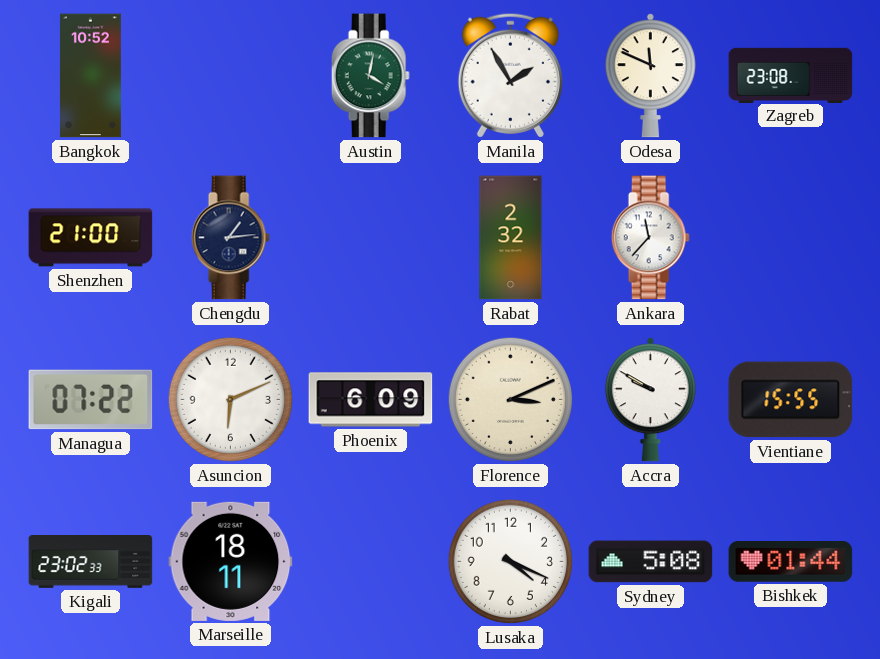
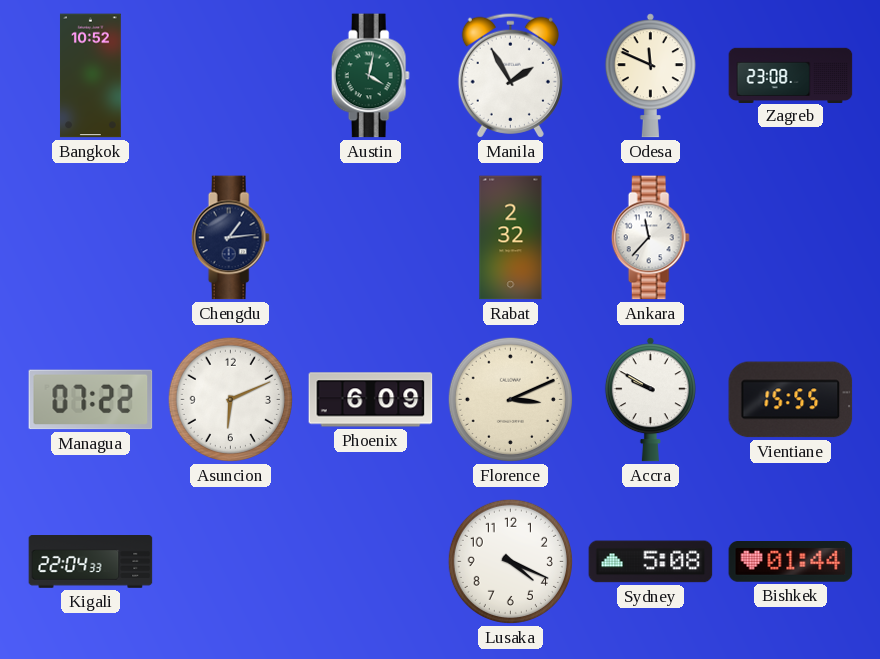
Shenzhen: 21:00 -> none
Kigali: 23:02 -> 22:04
Marseille: 18:11 -> none
